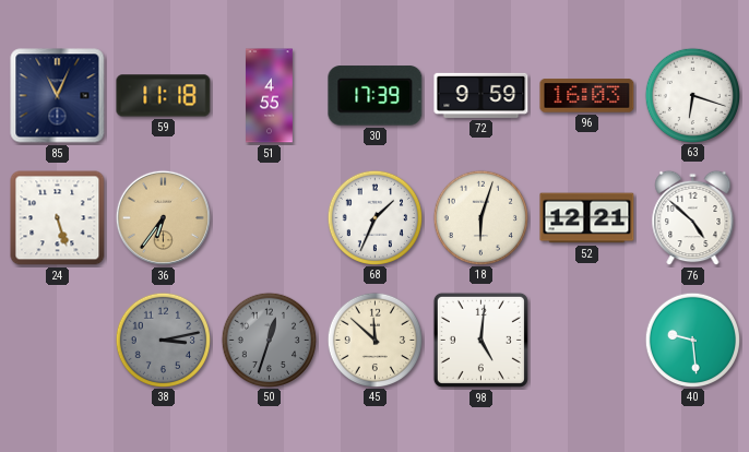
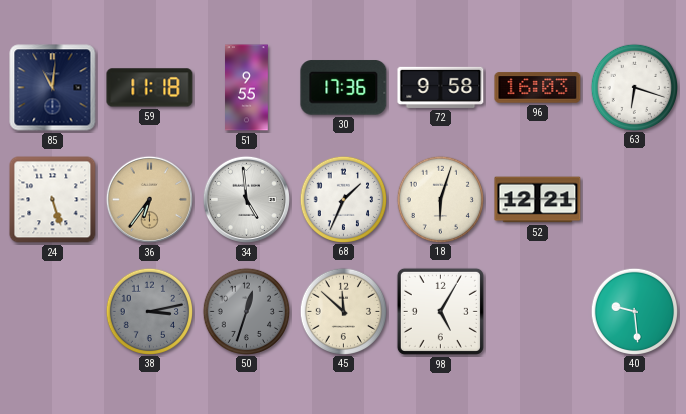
85: 11:04 -> 11:01
51: 4:55 -> 9:55
30: 17:39 -> 17:36
72: 9:59 -> 9:58
34: none -> 4:59
76: 4:52 -> none
98: 5:01 -> 5:05
